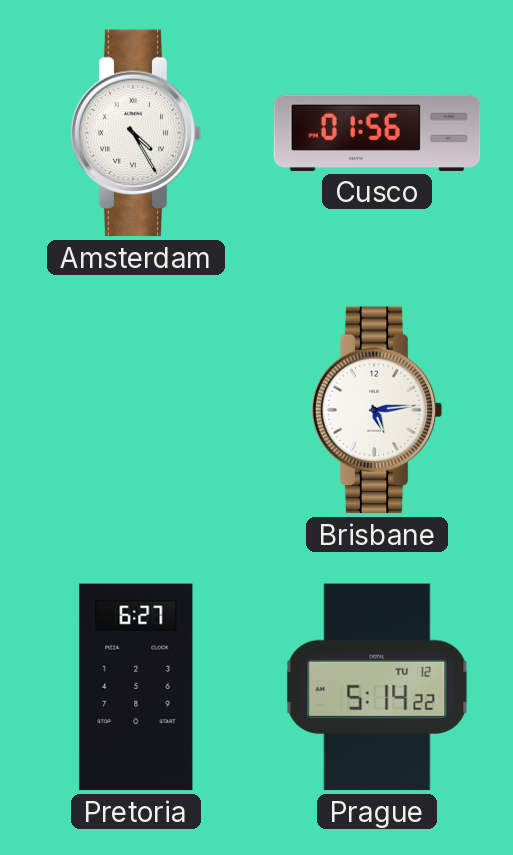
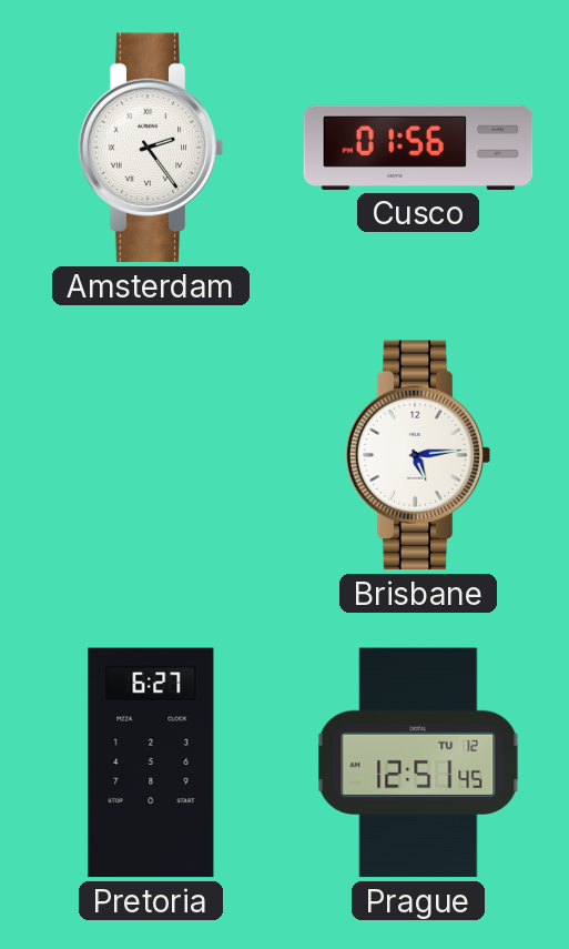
Amsterdam: 4:25 -> 2:24
Prague: 5:14 -> 12:51
